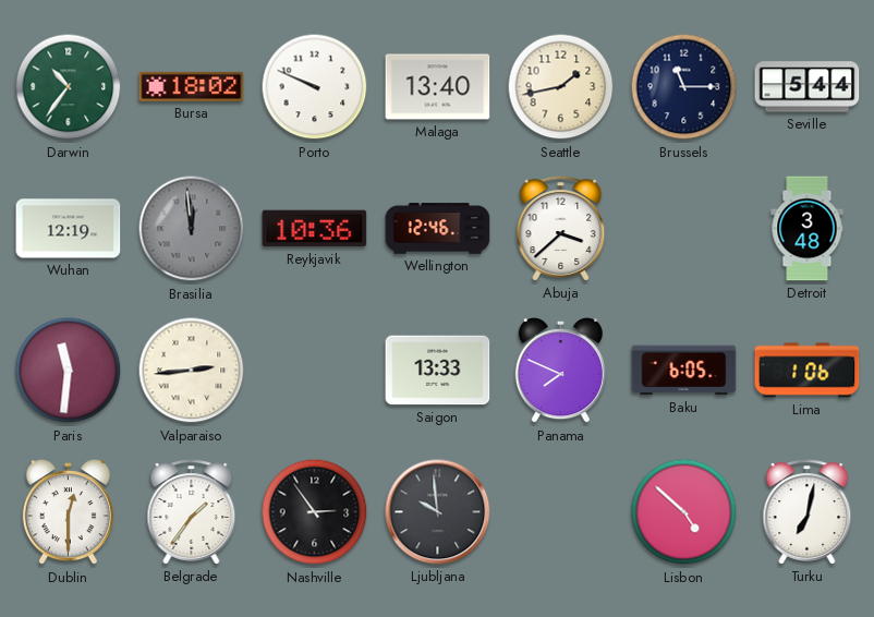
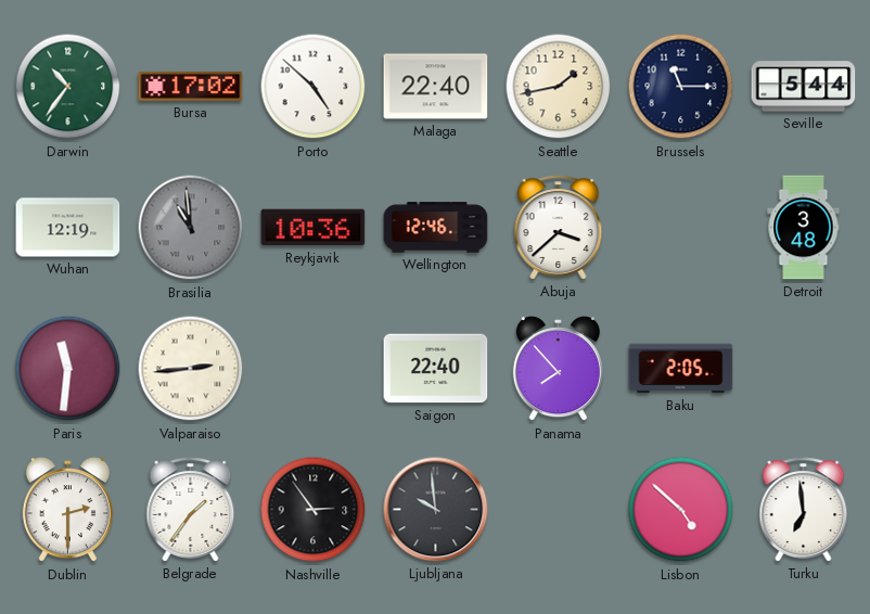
Bursa: 18:02 -> 17:02
Porto: 9:49 -> 4:52
Malaga: 13:40 -> 22:40
Brasilia: 11:59 -> 10:59
Saigon: 13:33 -> 22:40
Panama: 7:49 -> 7:53
Baku: 6:05 -> 2:05
Lima: 1:06 -> none
Dublin: 12:30 -> 2:30
Turku: 7:02 -> 6:59
